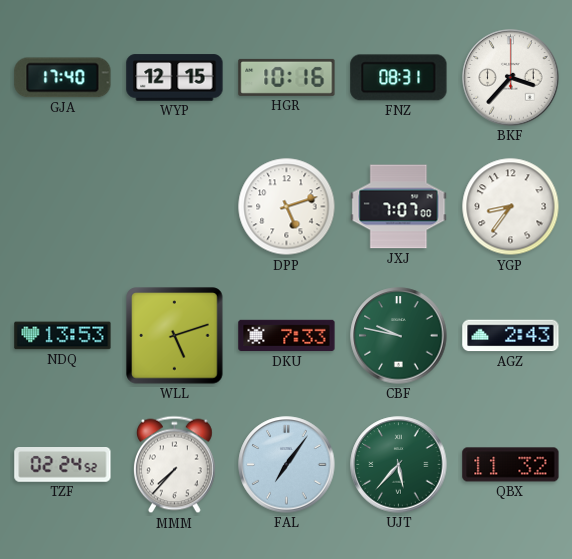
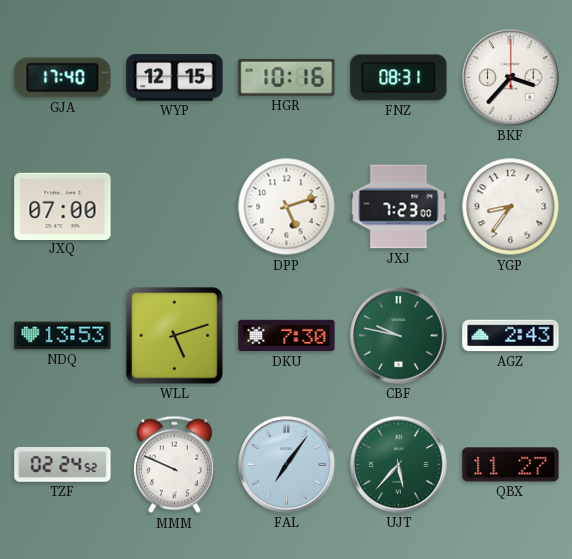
JXQ: none -> 07:00
JXJ: 7:07 -> 7:23
DKU: 7:33 -> 7:30
MMM: 7:37 -> 9:49
QBX: 11:32 -> 11:27
